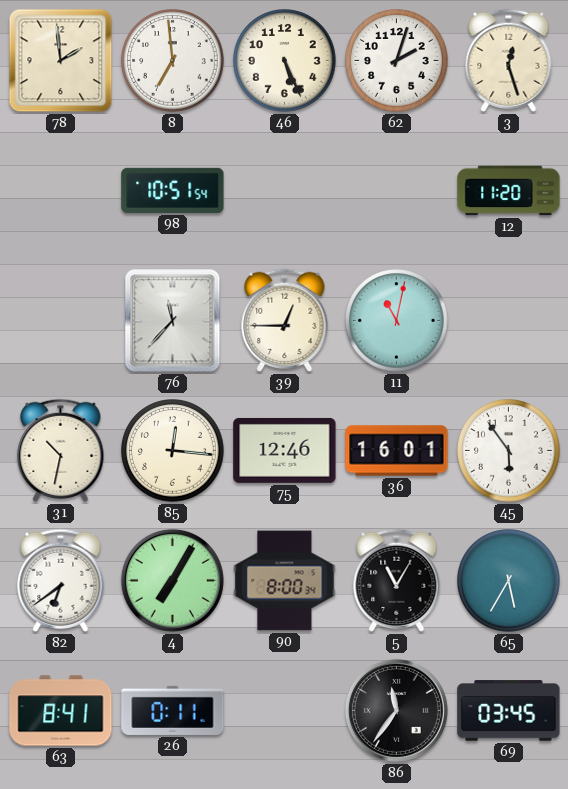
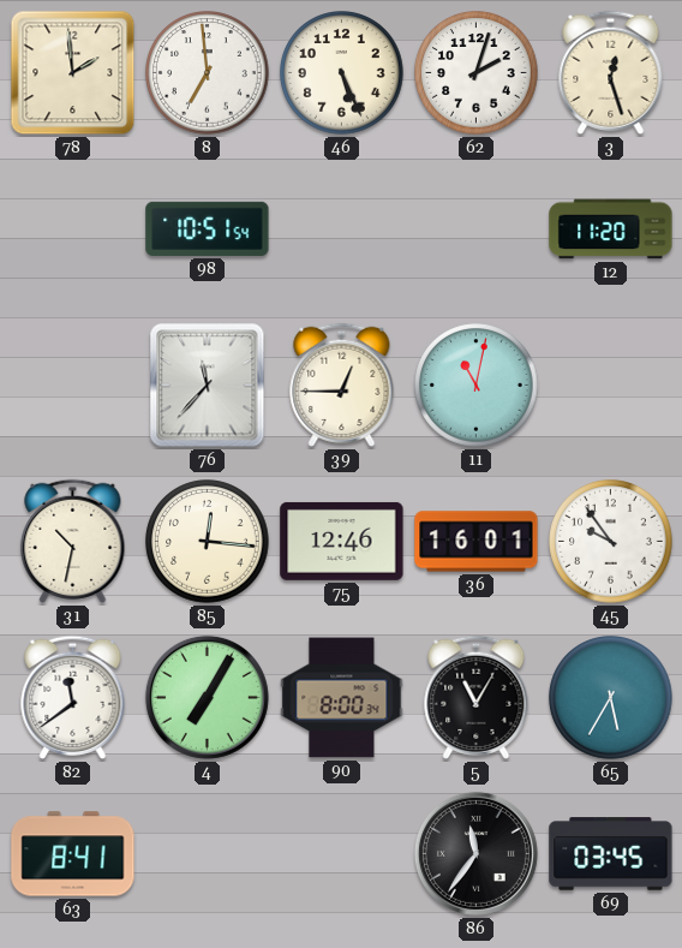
45: 5:54 -> 9:54
82: 6:39 -> 11:39
26: 0:11 -> none
